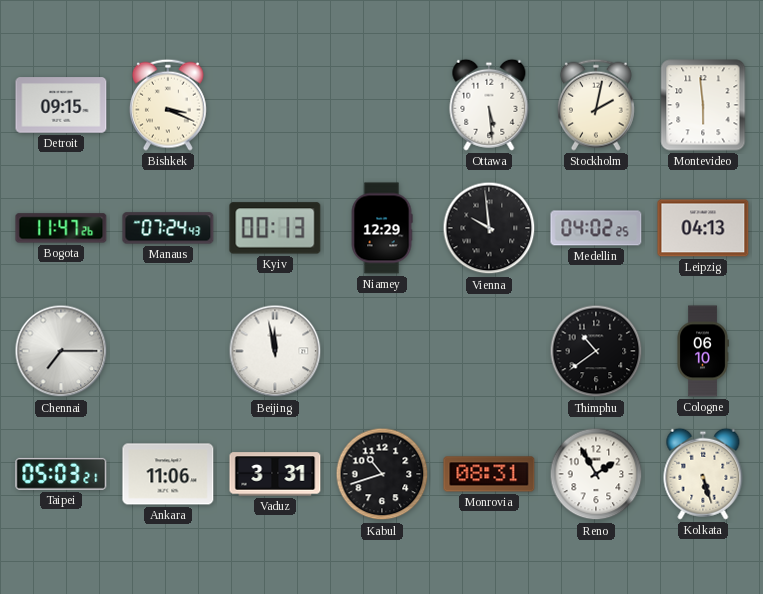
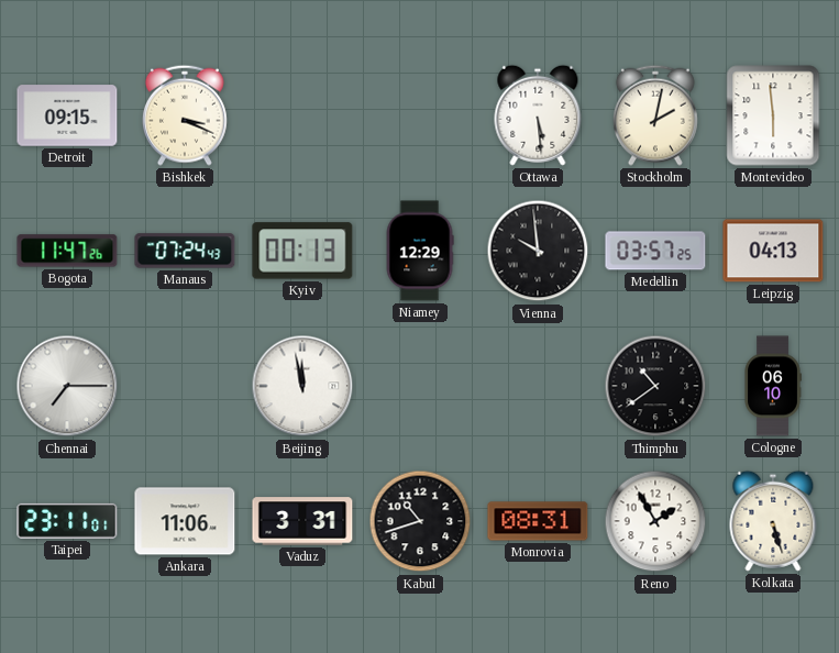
Medellin: 04:02 -> 03:57
Taipei: 05:03 -> 23:11
